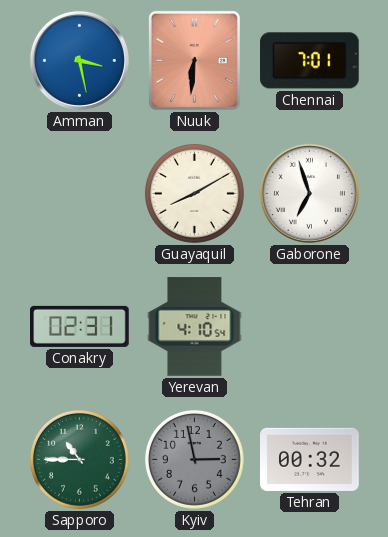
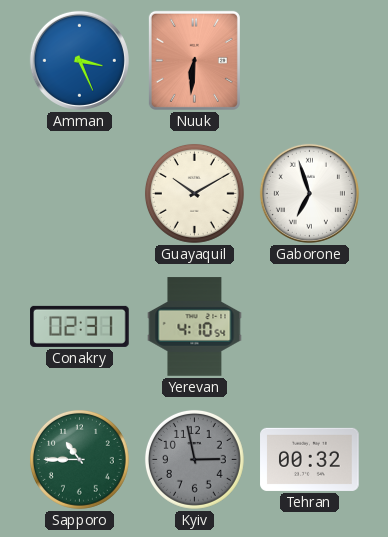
Amman: 3:28 -> 3:26
Chennai: 7:01 -> none
Guayaquil: 8:10 -> 10:10
